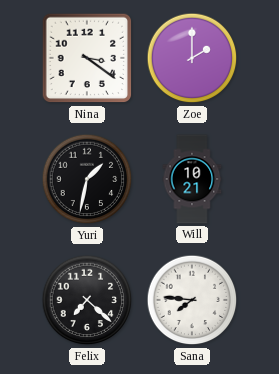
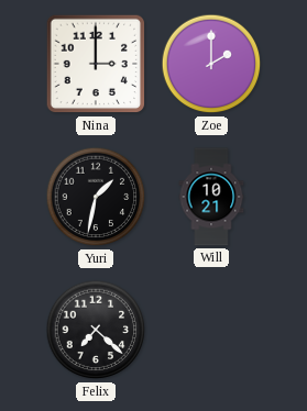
Nina: 3:21 -> 3:00
Sana: 7:46 -> none
